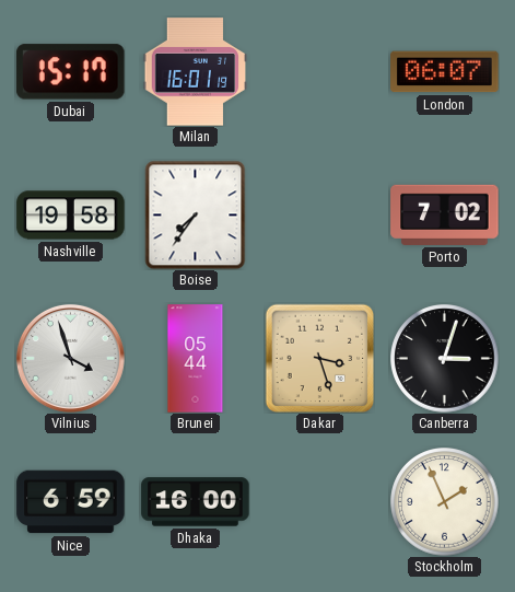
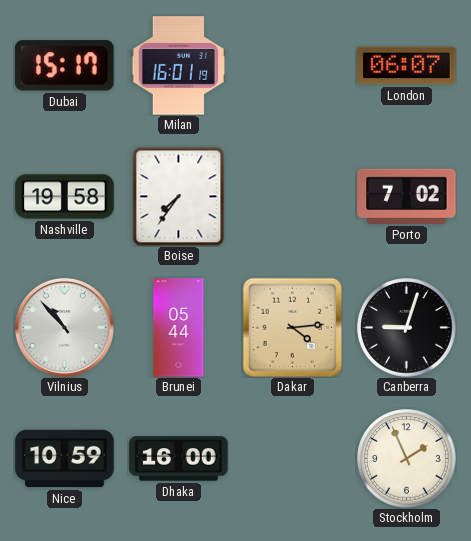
Vilnius: 3:57 -> 10:53
Dakar: 3:27 -> 4:14
Canberra: 3:03 -> 9:03
Nice: 6:59 -> 10:59
